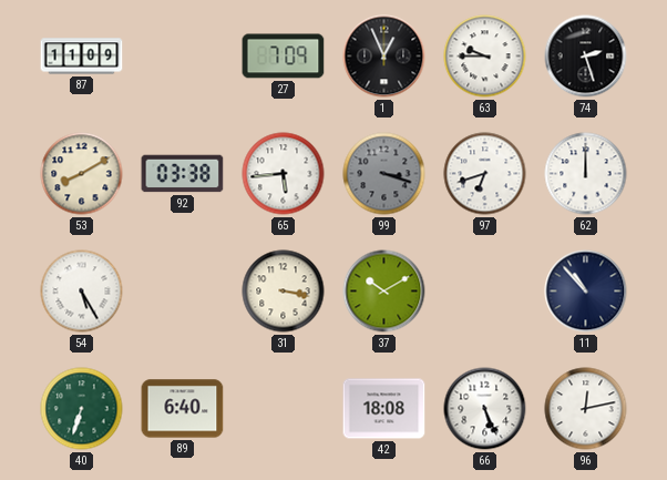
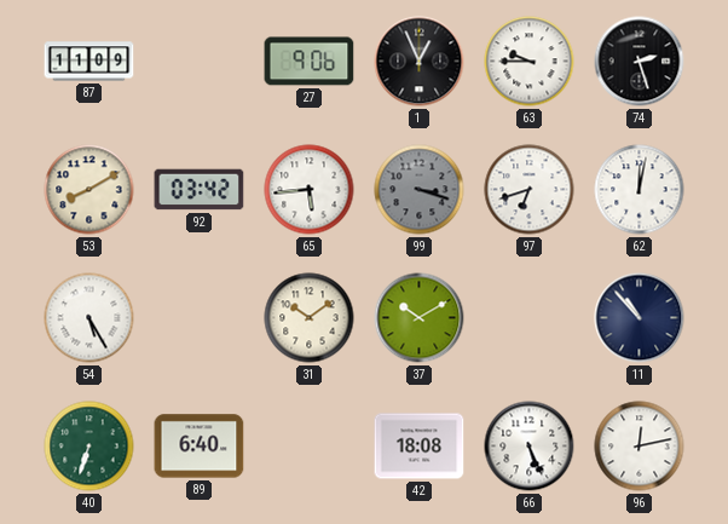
27: 7:09 -> 9:06
92: 03:38 -> 03:42
62: 12:00 -> 12:02
31: 3:17 -> 10:09
